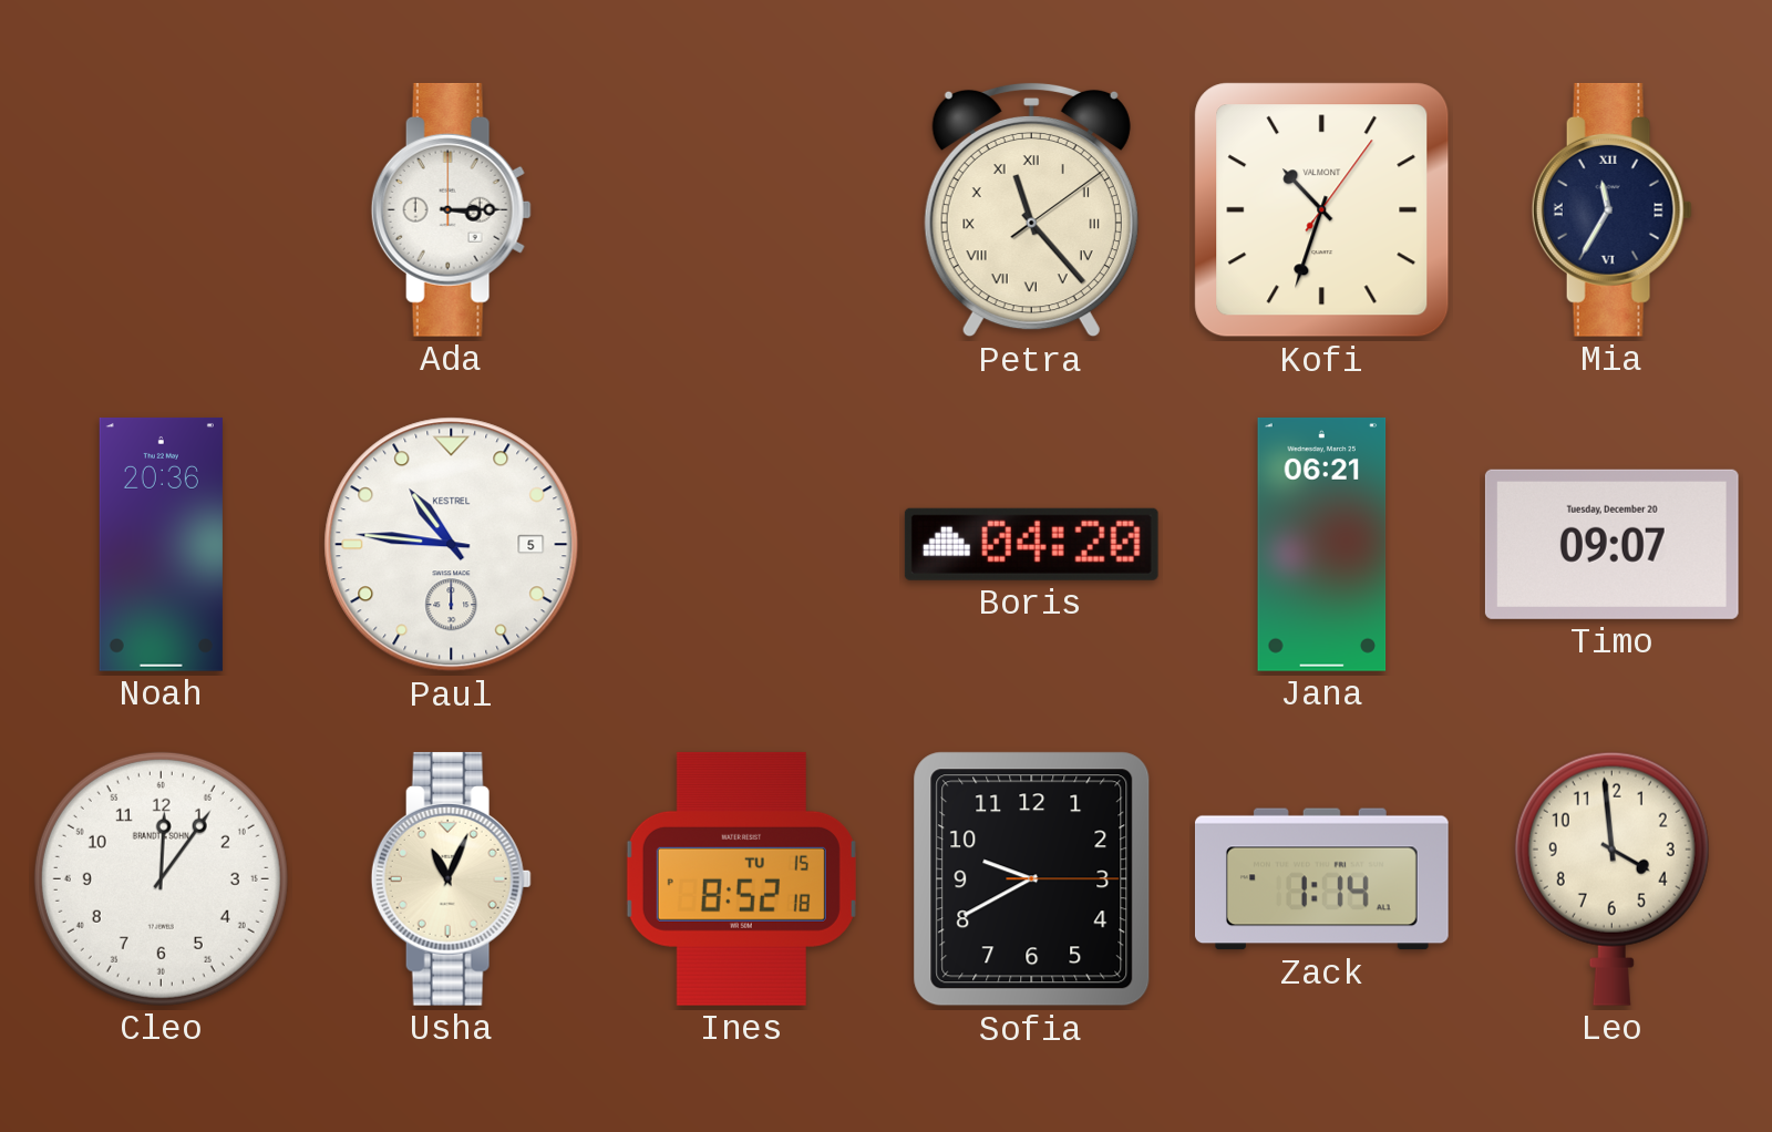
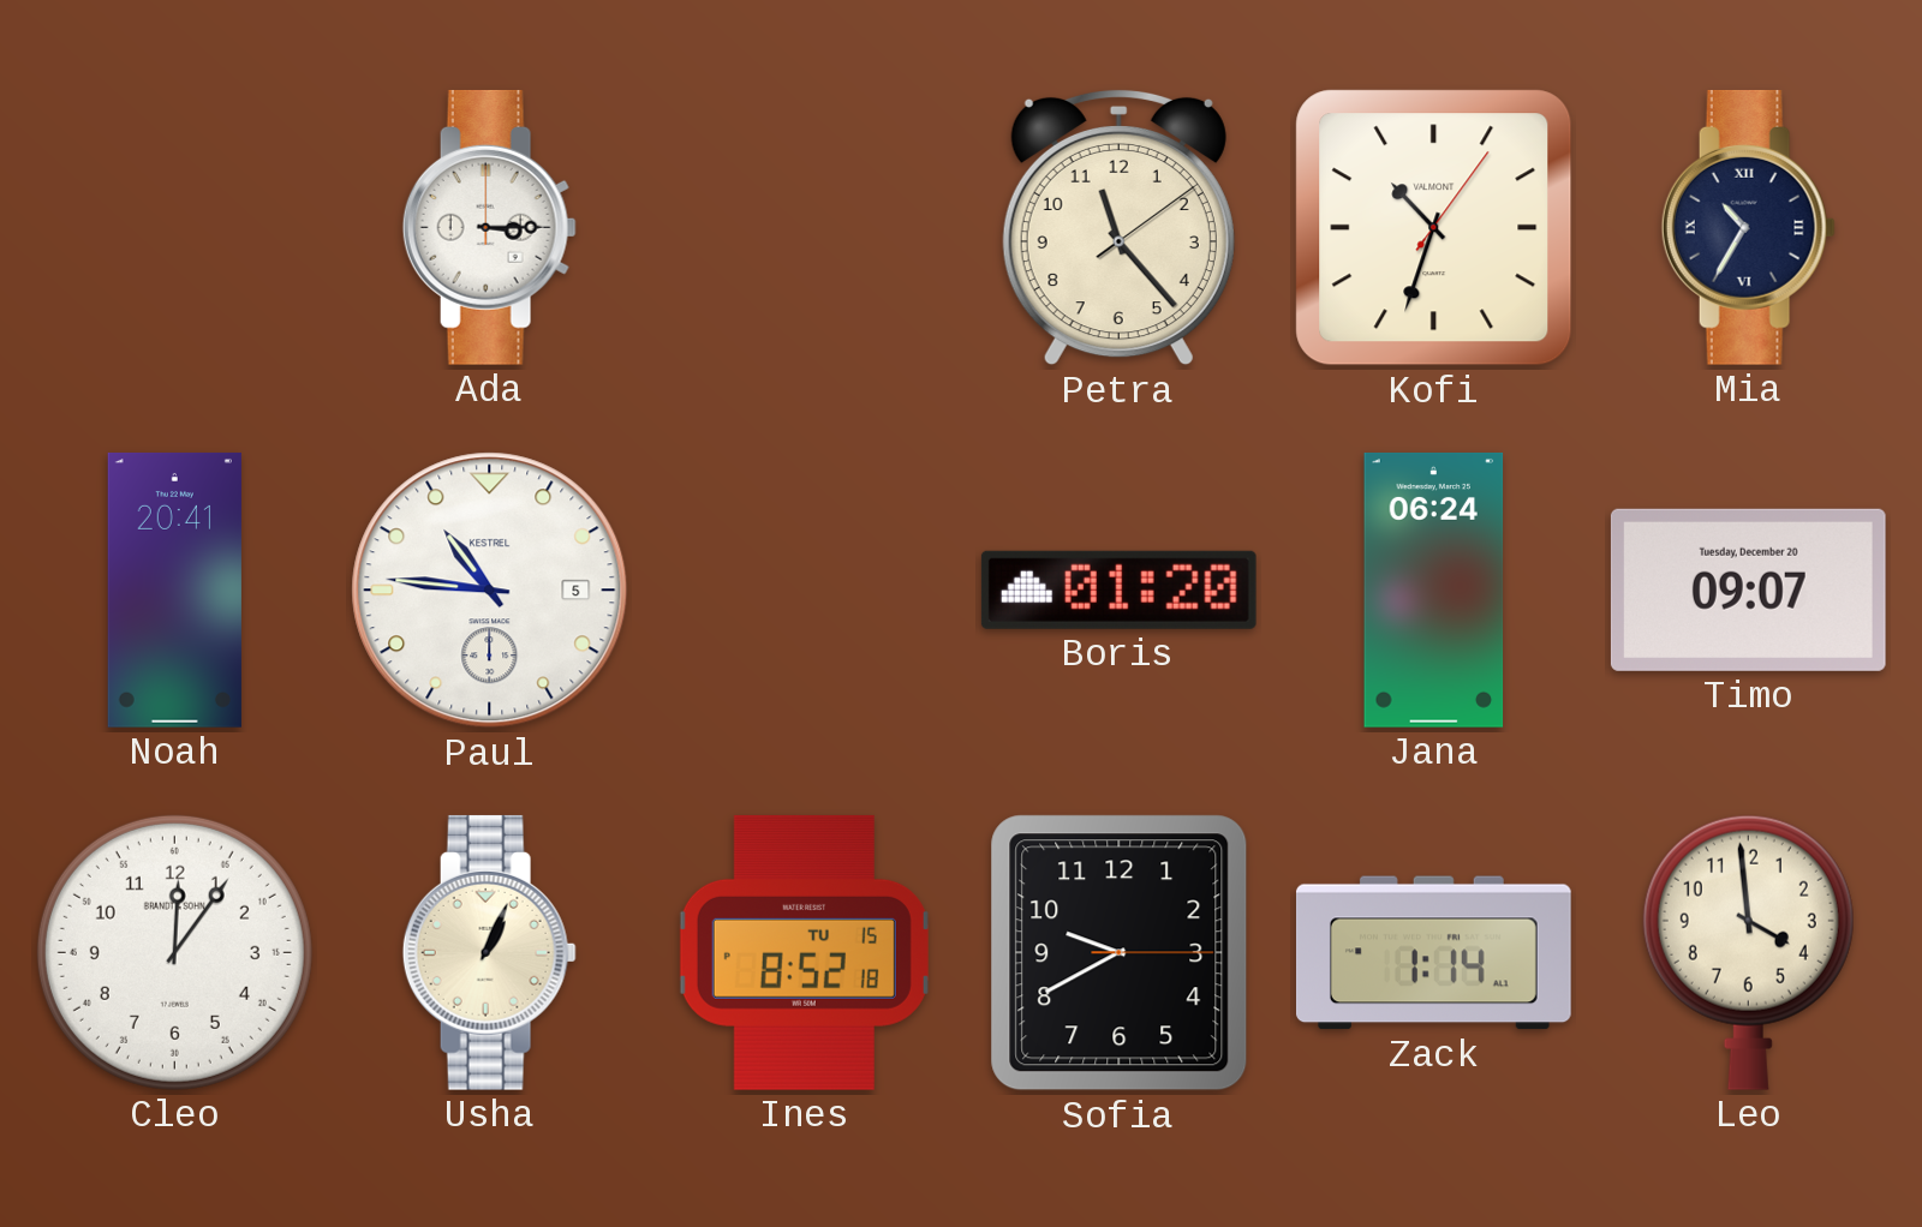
Petra numerals: Roman -> Arabic
Mia: 11:35 -> 10:35
Noah: 20:36 -> 20:41
Boris: 04:20 -> 01:20
Jana: 06:21 -> 06:24
Usha: 11:04 -> 1:04
